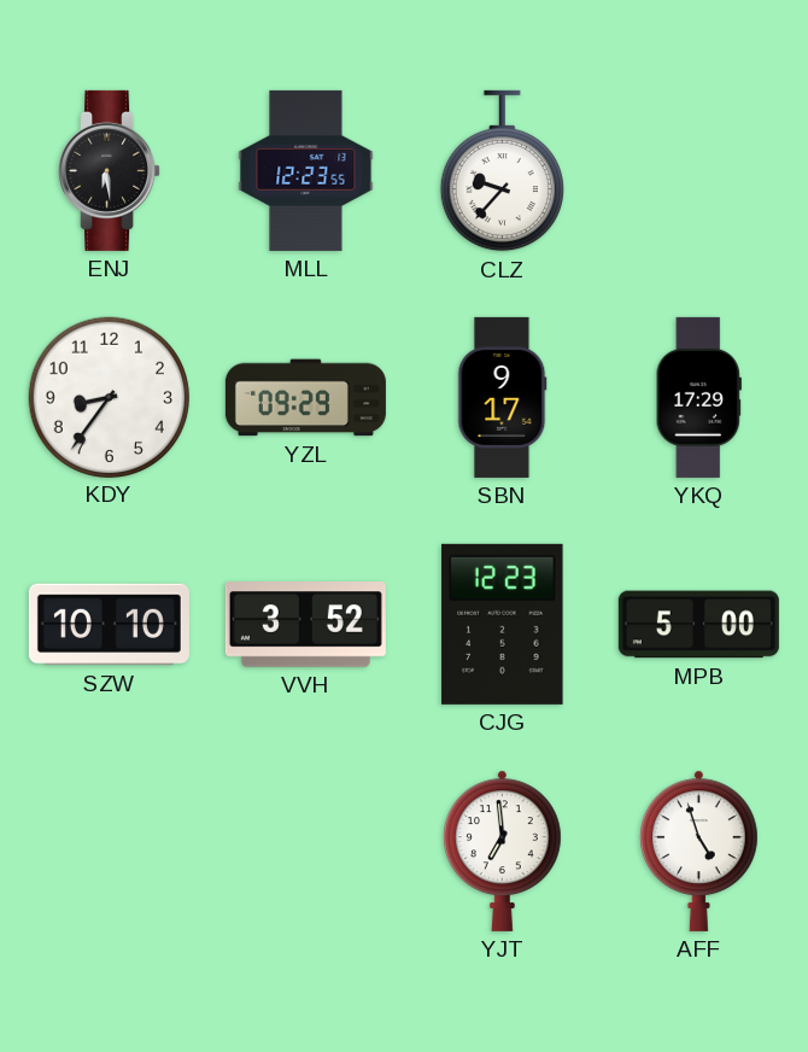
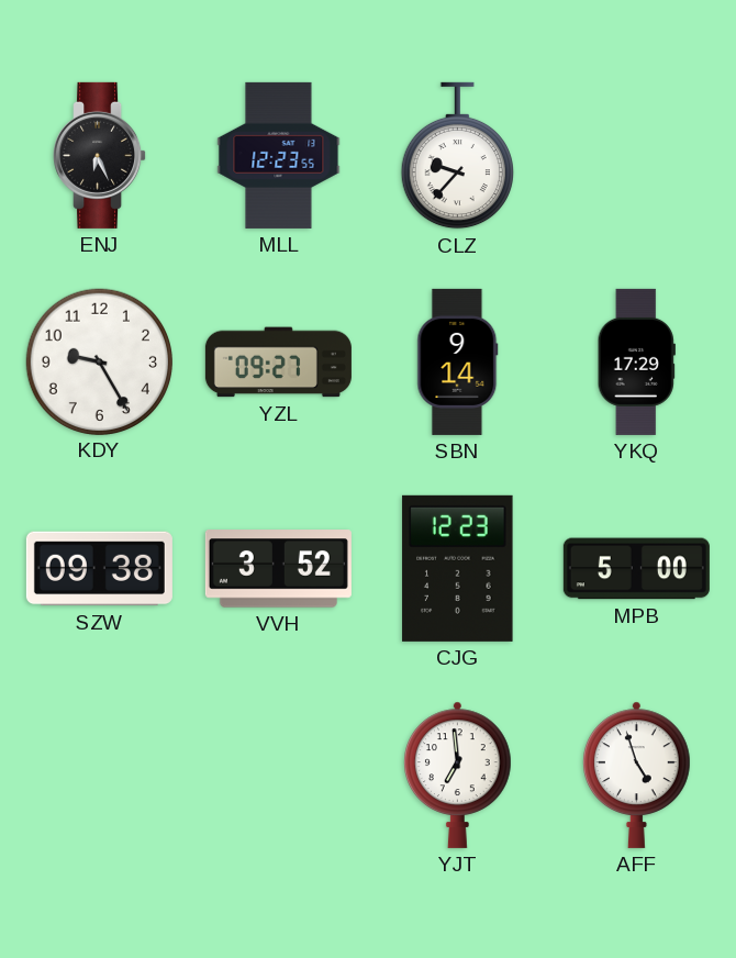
ENJ: 6:29 -> 6:26
KDY: 8:36 -> 9:25
YZL: 09:29 -> 09:27
SBN: 9:17 -> 9:14
SZW: 10:10 -> 09:38
